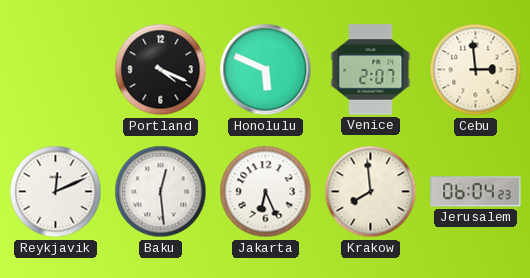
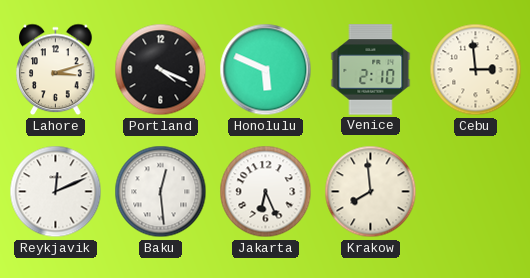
Lahore: none -> 3:12
Venice: 2:07 -> 2:10
Jerusalem: 06:04 -> none
